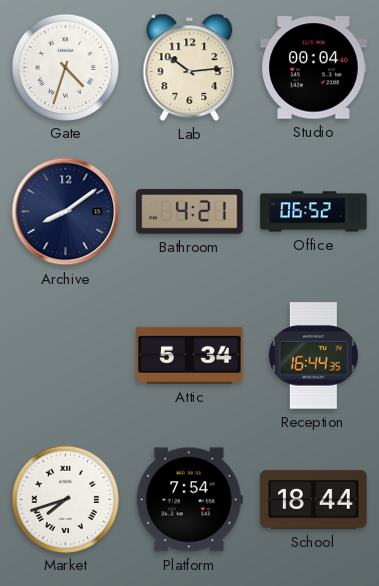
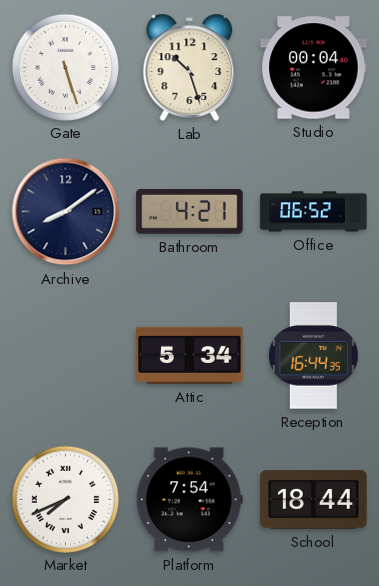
Gate: 4:33 -> 5:27
Lab: 10:14 -> 10:27
Market: 7:42 -> 7:41
